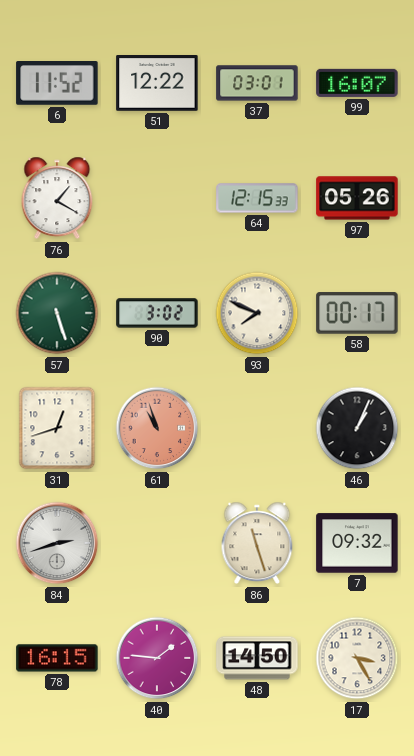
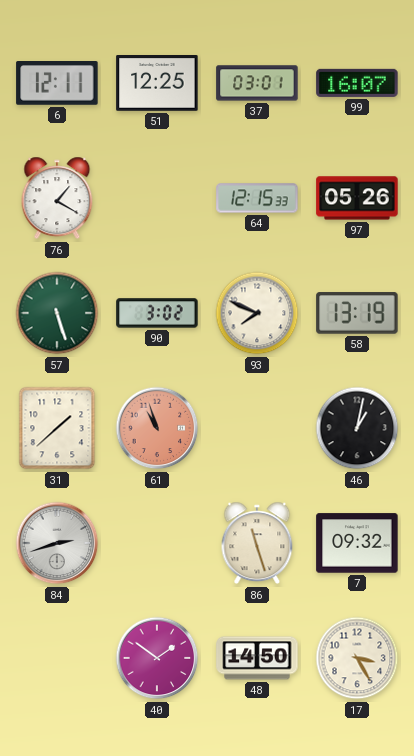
6: 11:52 -> 12:11
51: 12:22 -> 12:25
58: 00:17 -> 13:19
31: 12:42 -> 1:38
46: 1:04 -> 1:02
78: 16:15 -> none
40: 1:46 -> 1:51
